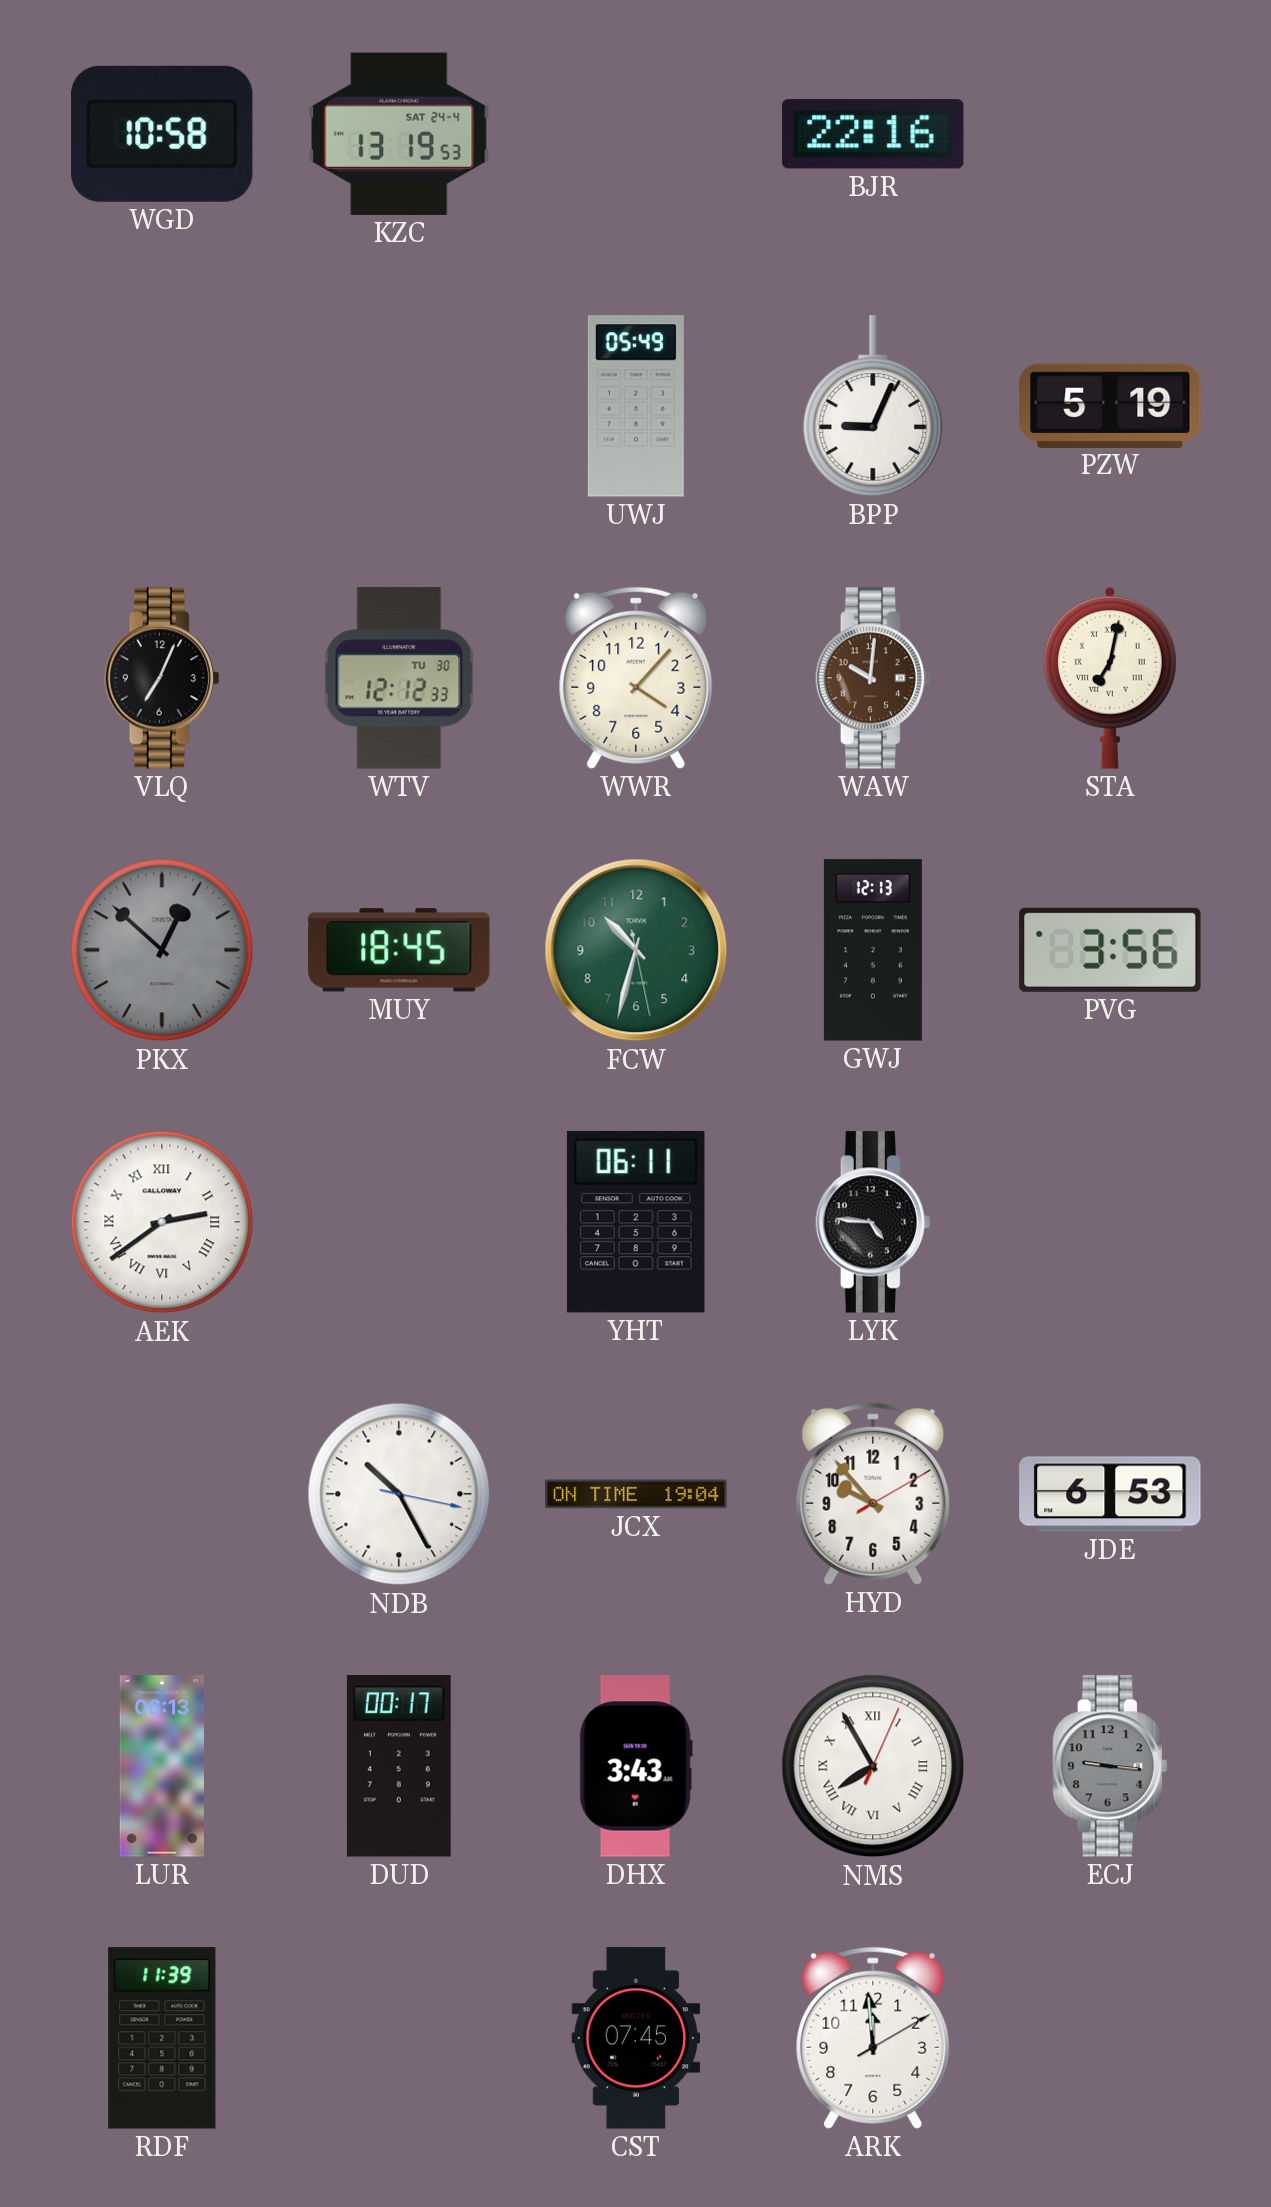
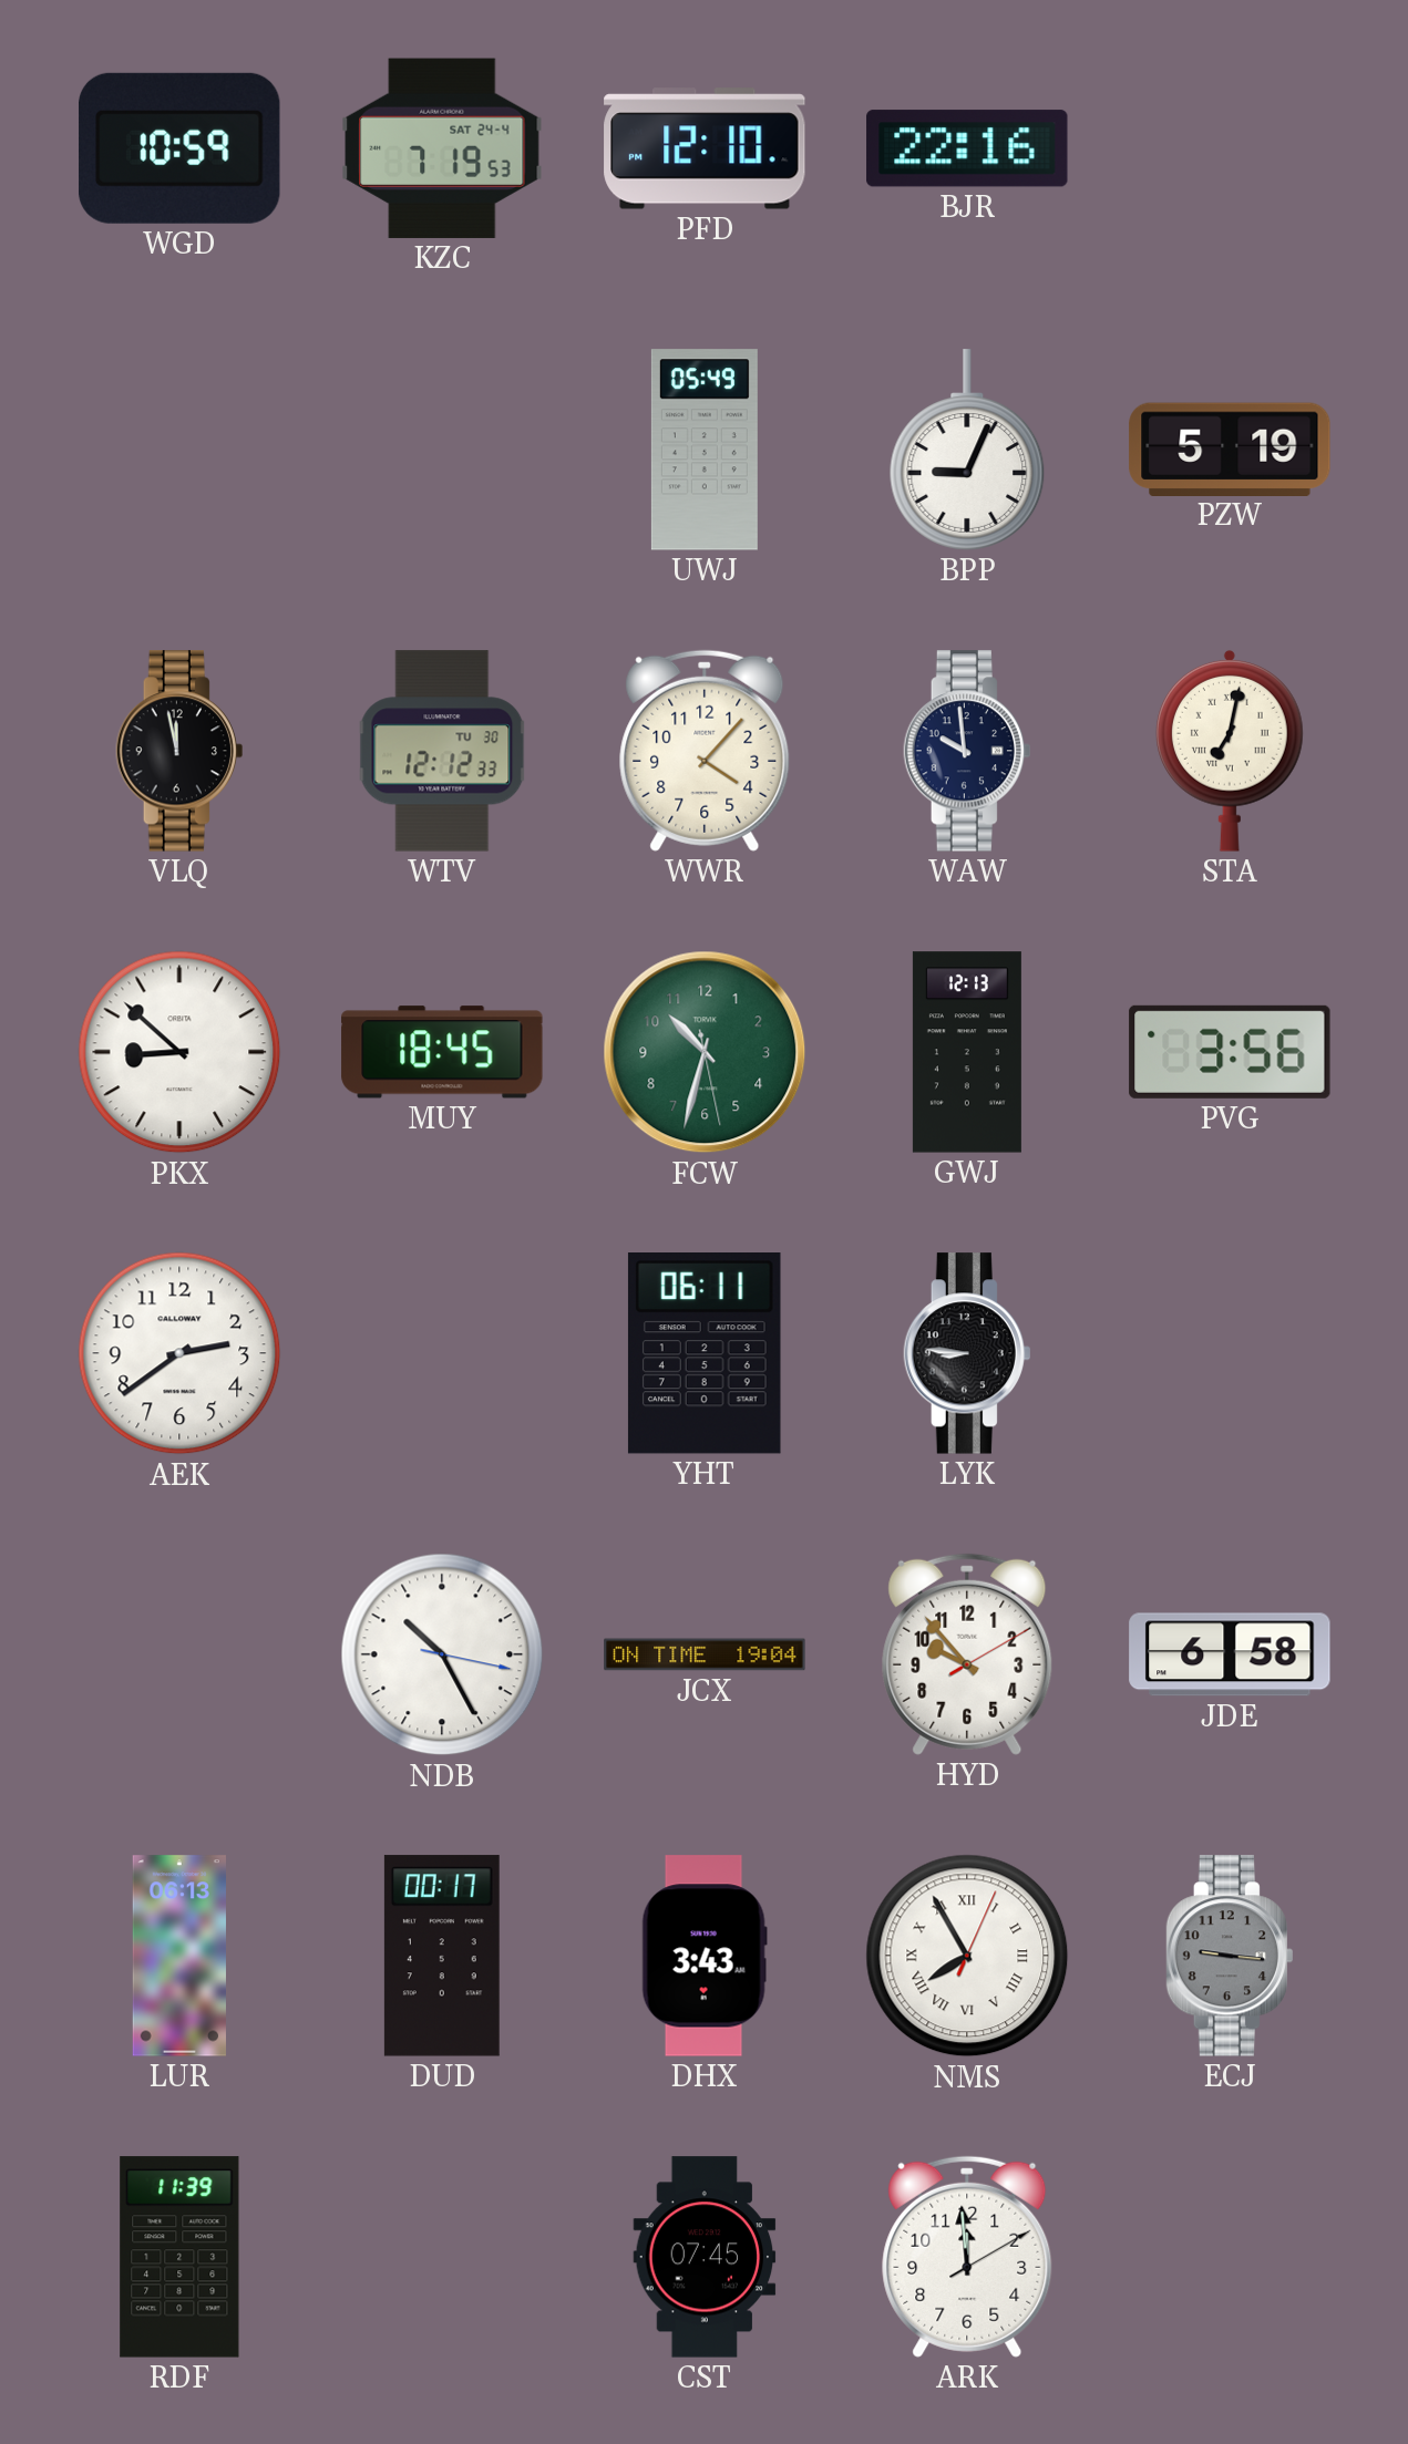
WGD: 10:58 -> 10:59
KZC: 13:19 -> 7:19
PFD: none -> 12:10
VLQ: 7:04 -> 11:58
WAW: 10:01 -> 9:59
WAW dial: brown -> navy
PKX: 12:52 -> 8:52
PKX dial: grey -> white
AEK numerals: Roman -> Arabic
LYK: 4:46 -> 8:46
JDE: 6:53 -> 6:58
